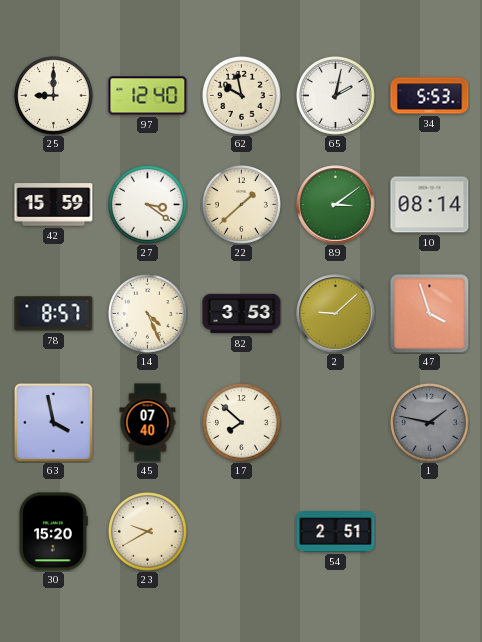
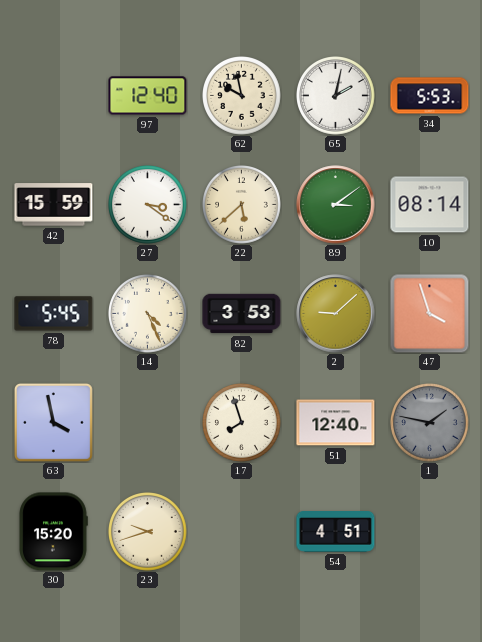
25: 9:00 -> none
22: 1:38 -> 5:38
78: 8:57 -> 5:45
45: 07:40 -> none
17: 7:52 -> 7:57
51: none -> 12:40
23: 9:40 -> 9:42
54: 2:51 -> 4:51
